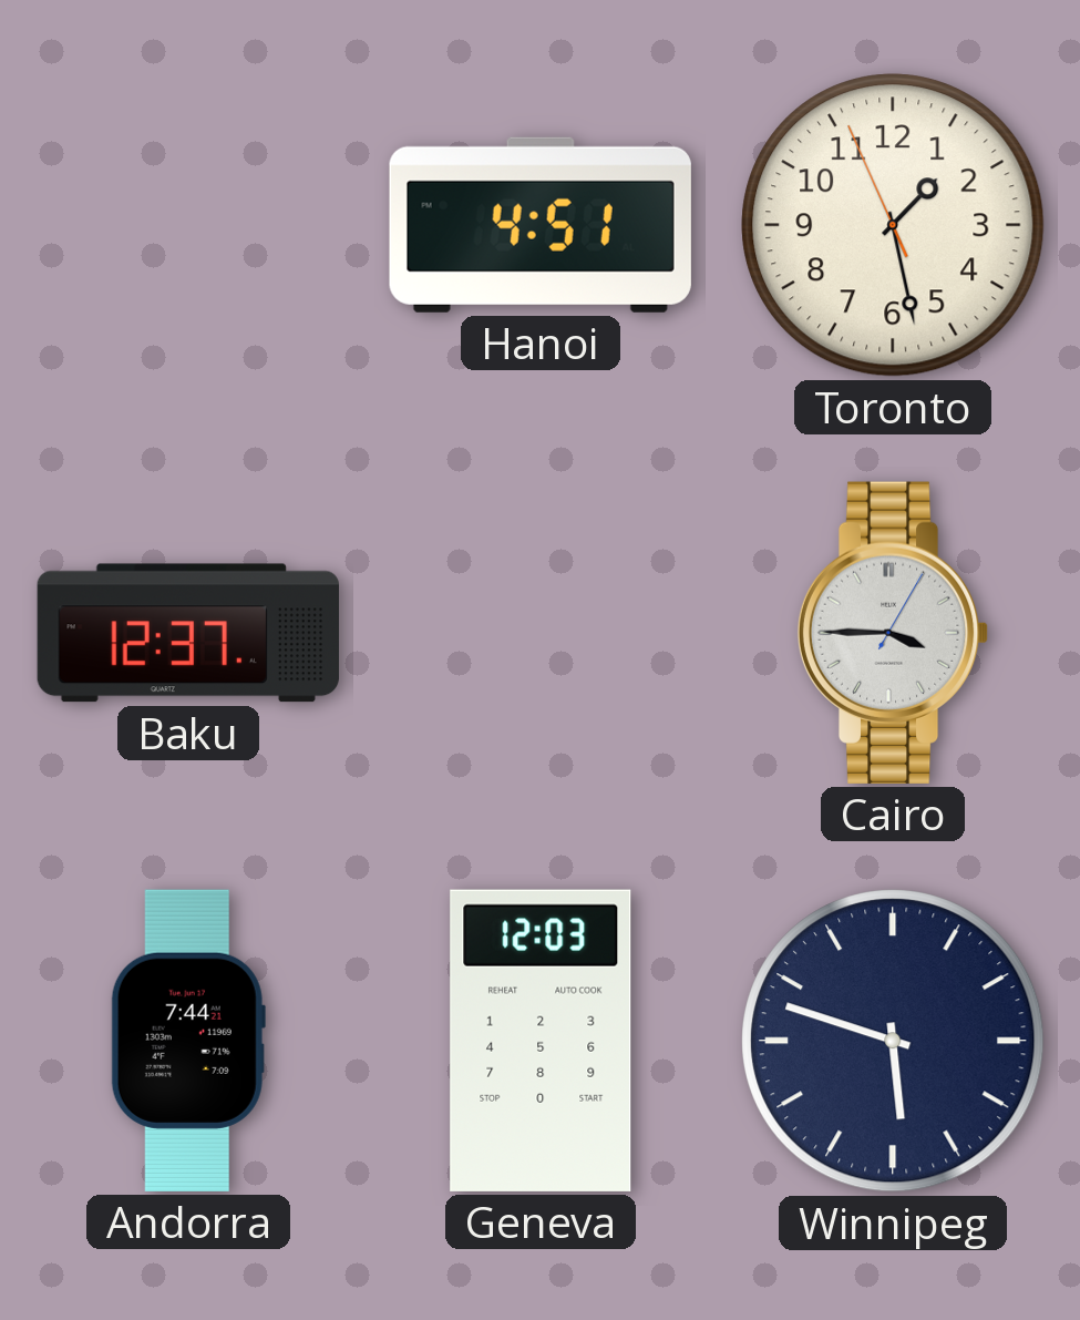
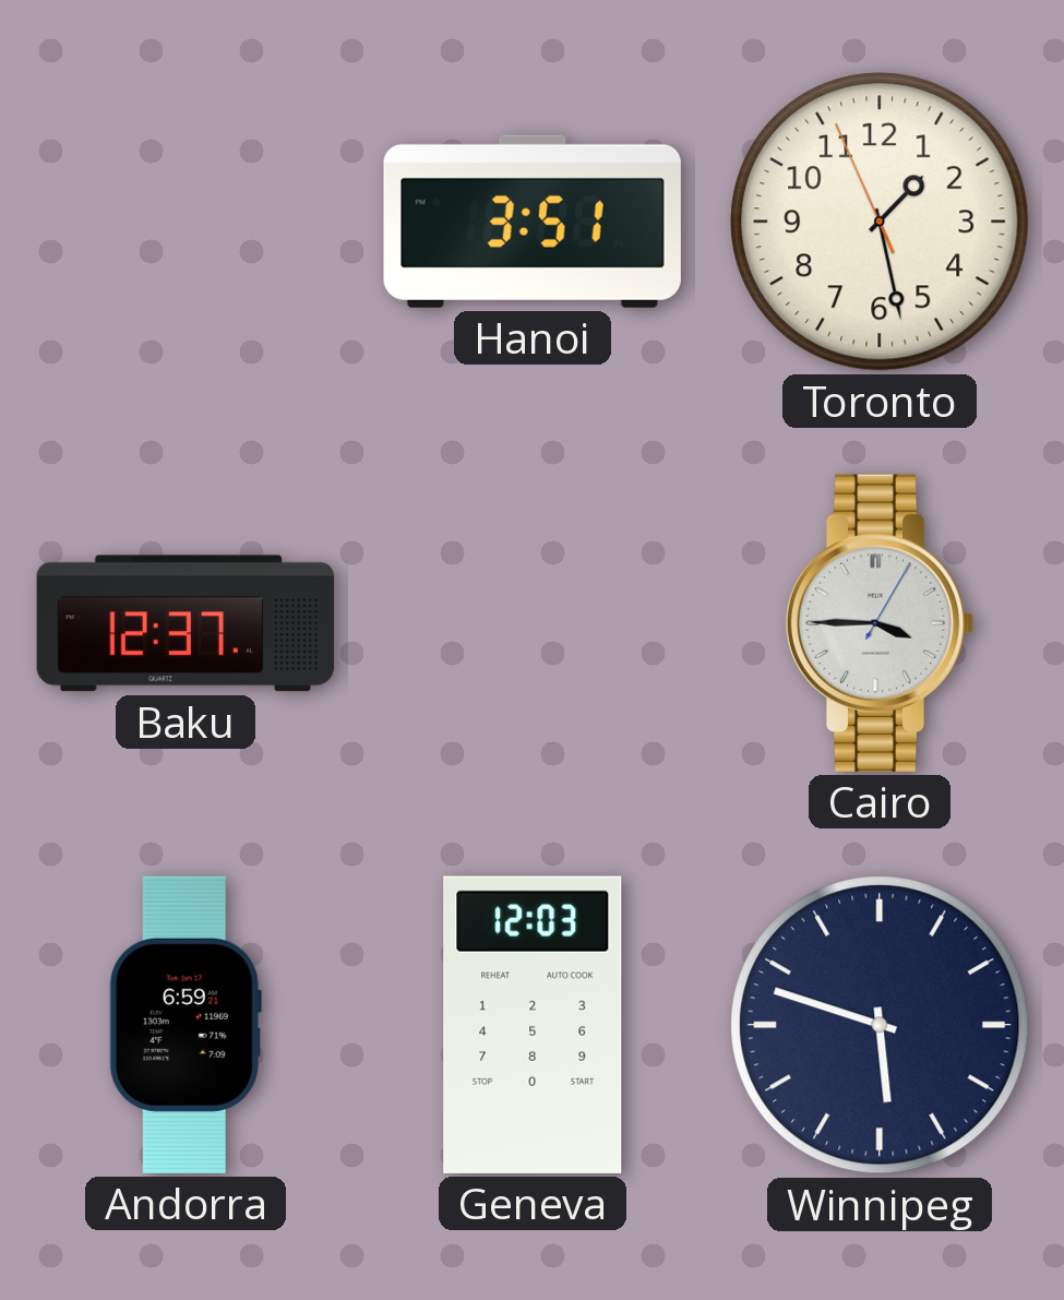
Hanoi: 4:51 -> 3:51
Andorra: 7:44 -> 6:59
